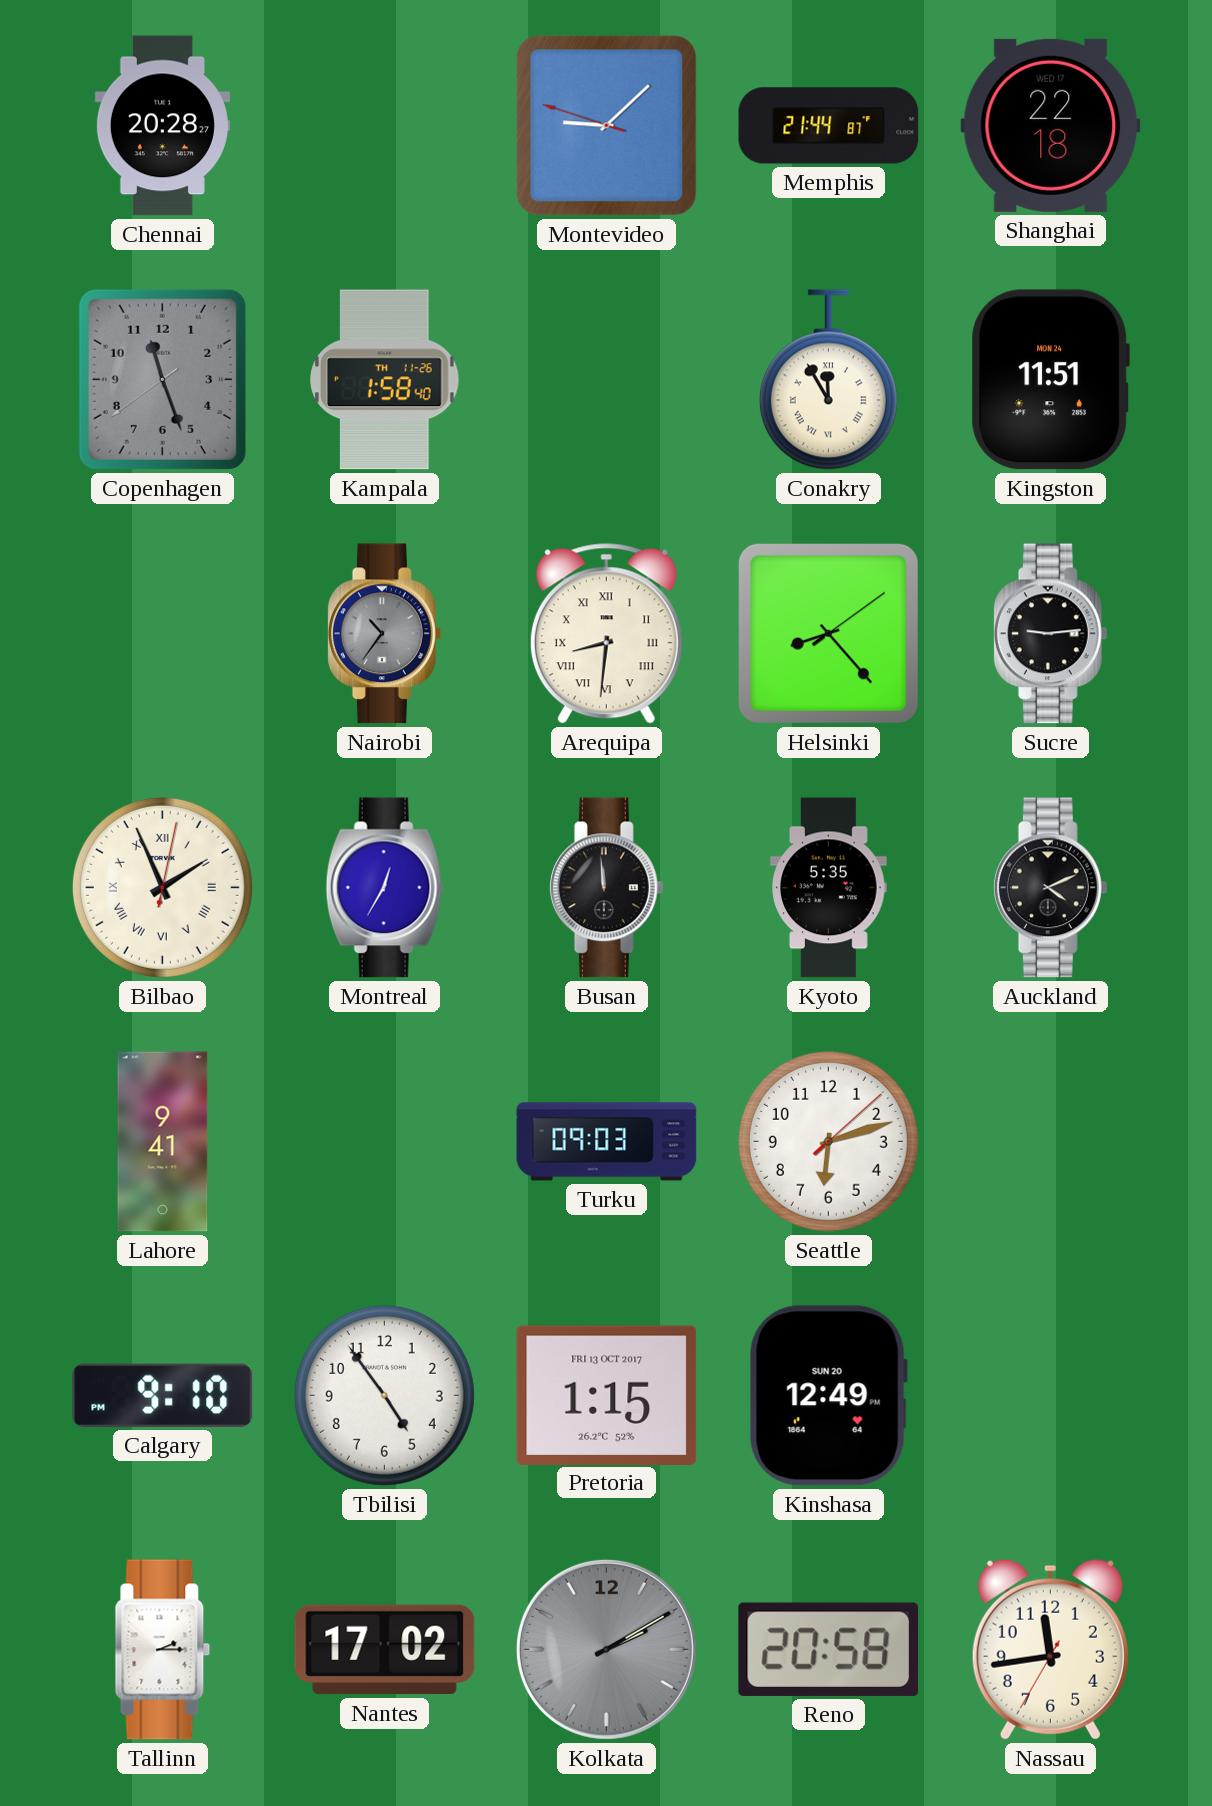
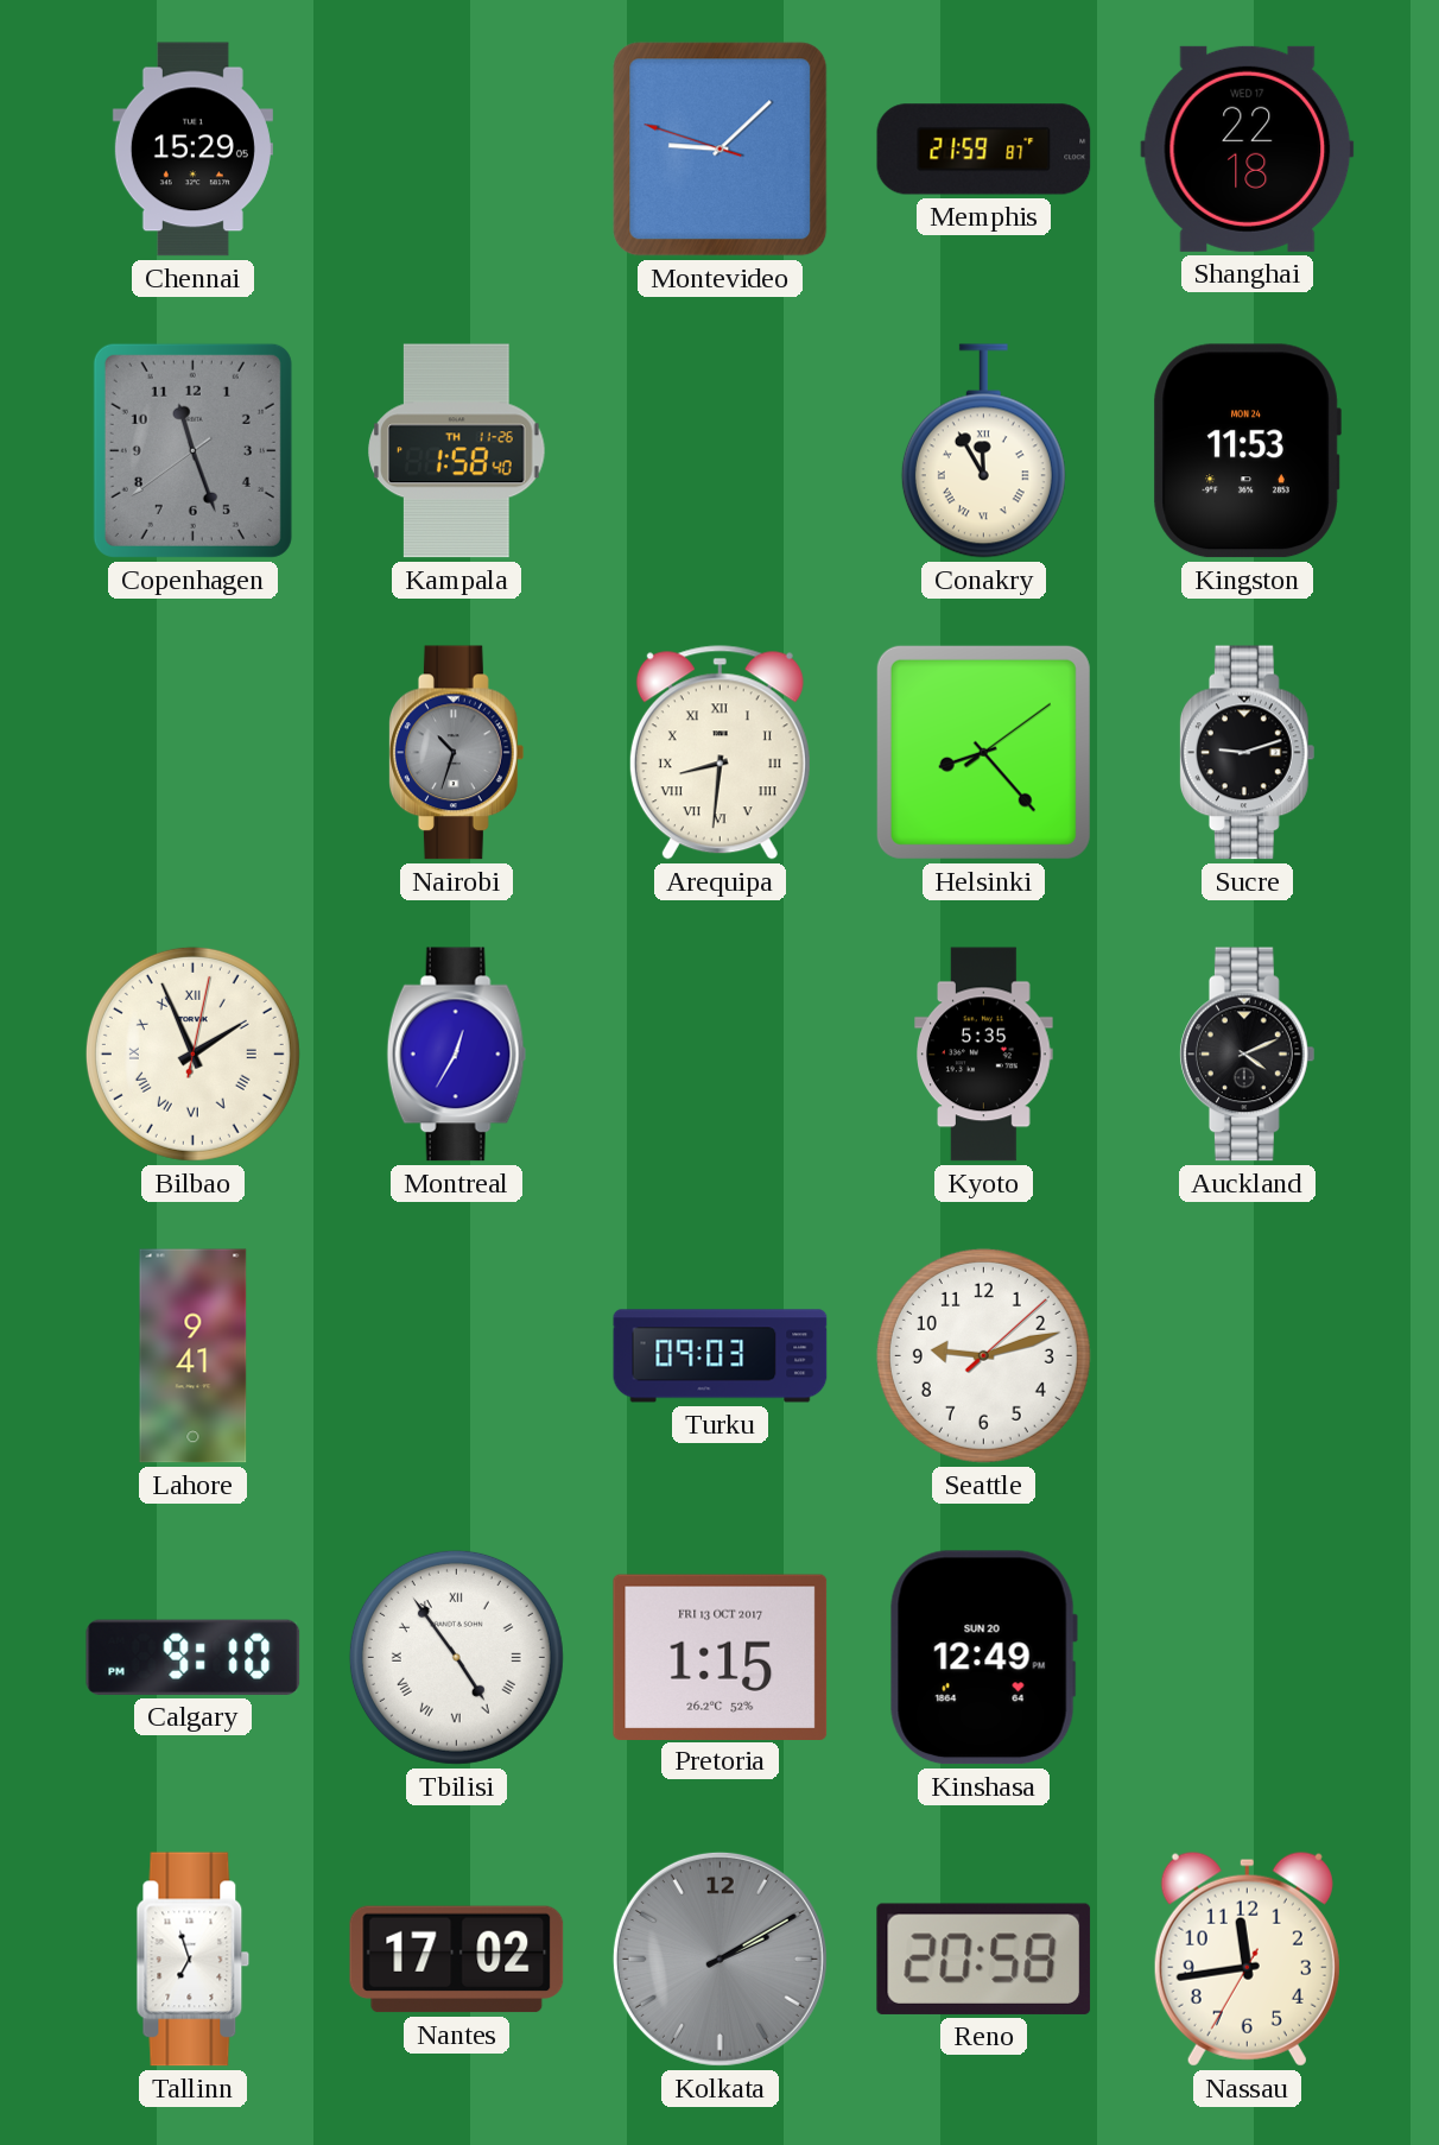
Chennai: 20:28 -> 15:29
Memphis: 21:44 -> 21:59
Kingston: 11:51 -> 11:53
Nairobi: 10:36 -> 10:33
Sucre: 9:14 -> 9:12
Busan: 11:59 -> none
Seattle: 6:12 -> 9:12
Tbilisi numerals: Arabic -> Roman
Tallinn: 2:15 -> 6:57
